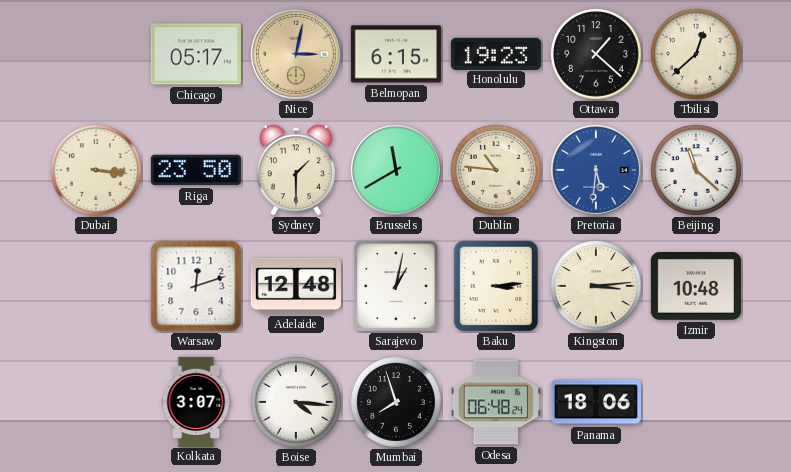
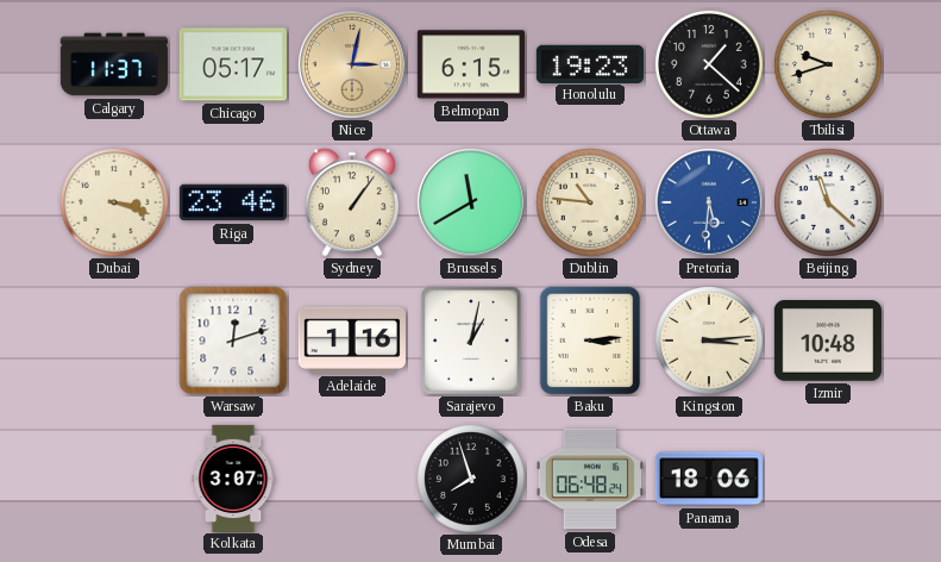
Calgary: none -> 11:37
Tbilisi: 12:38 -> 9:42
Dubai: 3:16 -> 3:18
Riga: 23:50 -> 23:46
Sydney: 1:30 -> 1:06
Adelaide: 12:48 -> 1:16
Boise: 4:16 -> none
